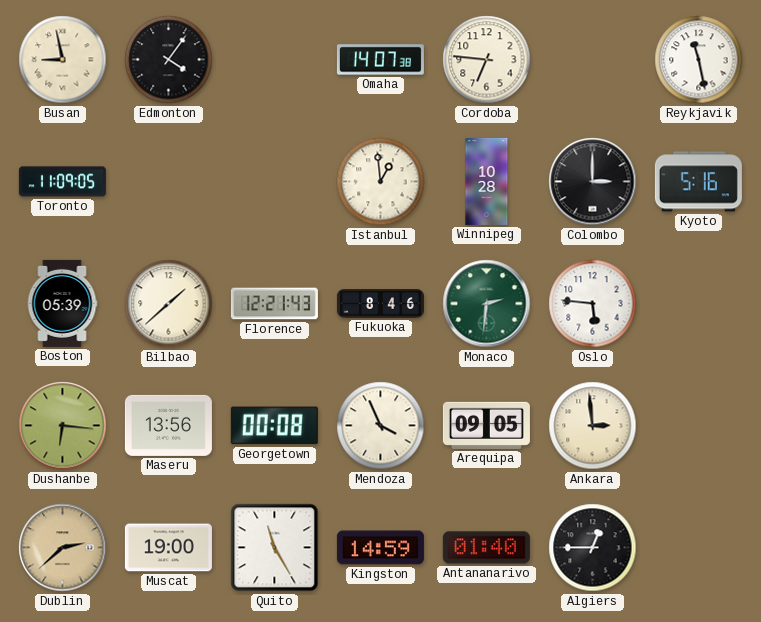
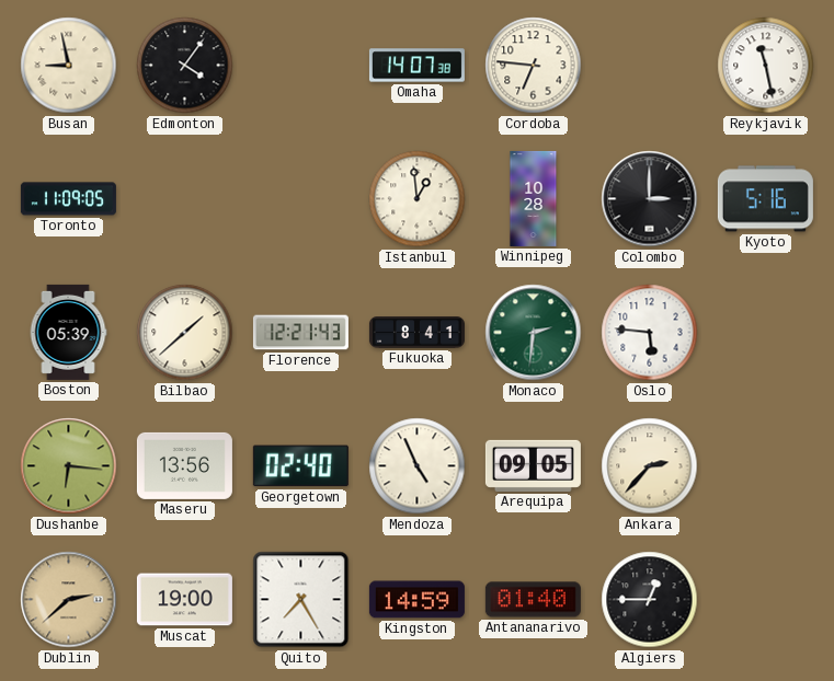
Fukuoka: 8:46 -> 8:41
Georgetown: 00:08 -> 02:40
Mendoza: 3:56 -> 4:56
Ankara: 2:59 -> 2:37
Quito: 11:25 -> 7:25
